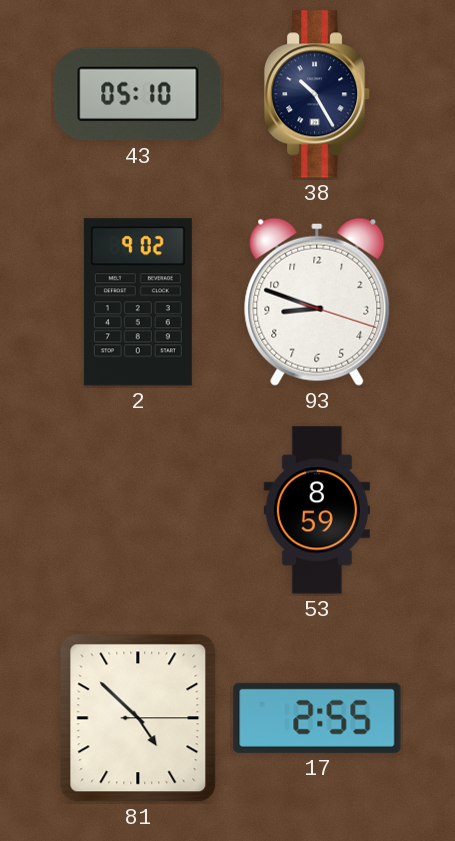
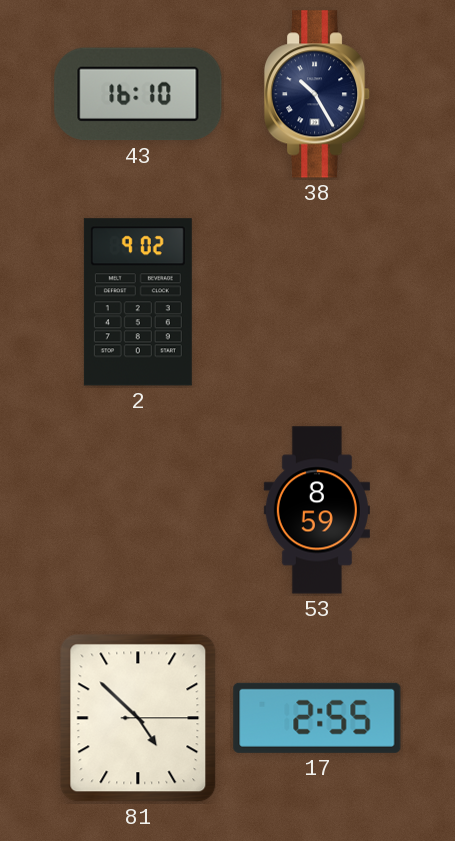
43: 05:10 -> 16:10
93: 8:48 -> none
